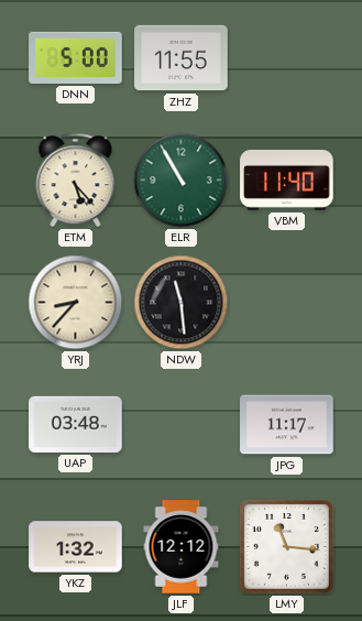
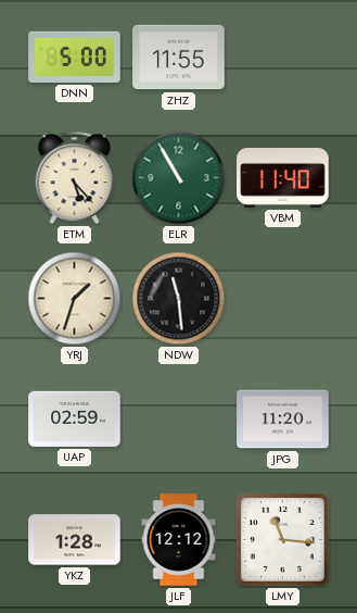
YRJ: 8:37 -> 1:33
UAP: 03:48 -> 02:59
JPG: 11:17 -> 11:20
YKZ: 1:32 -> 1:28
